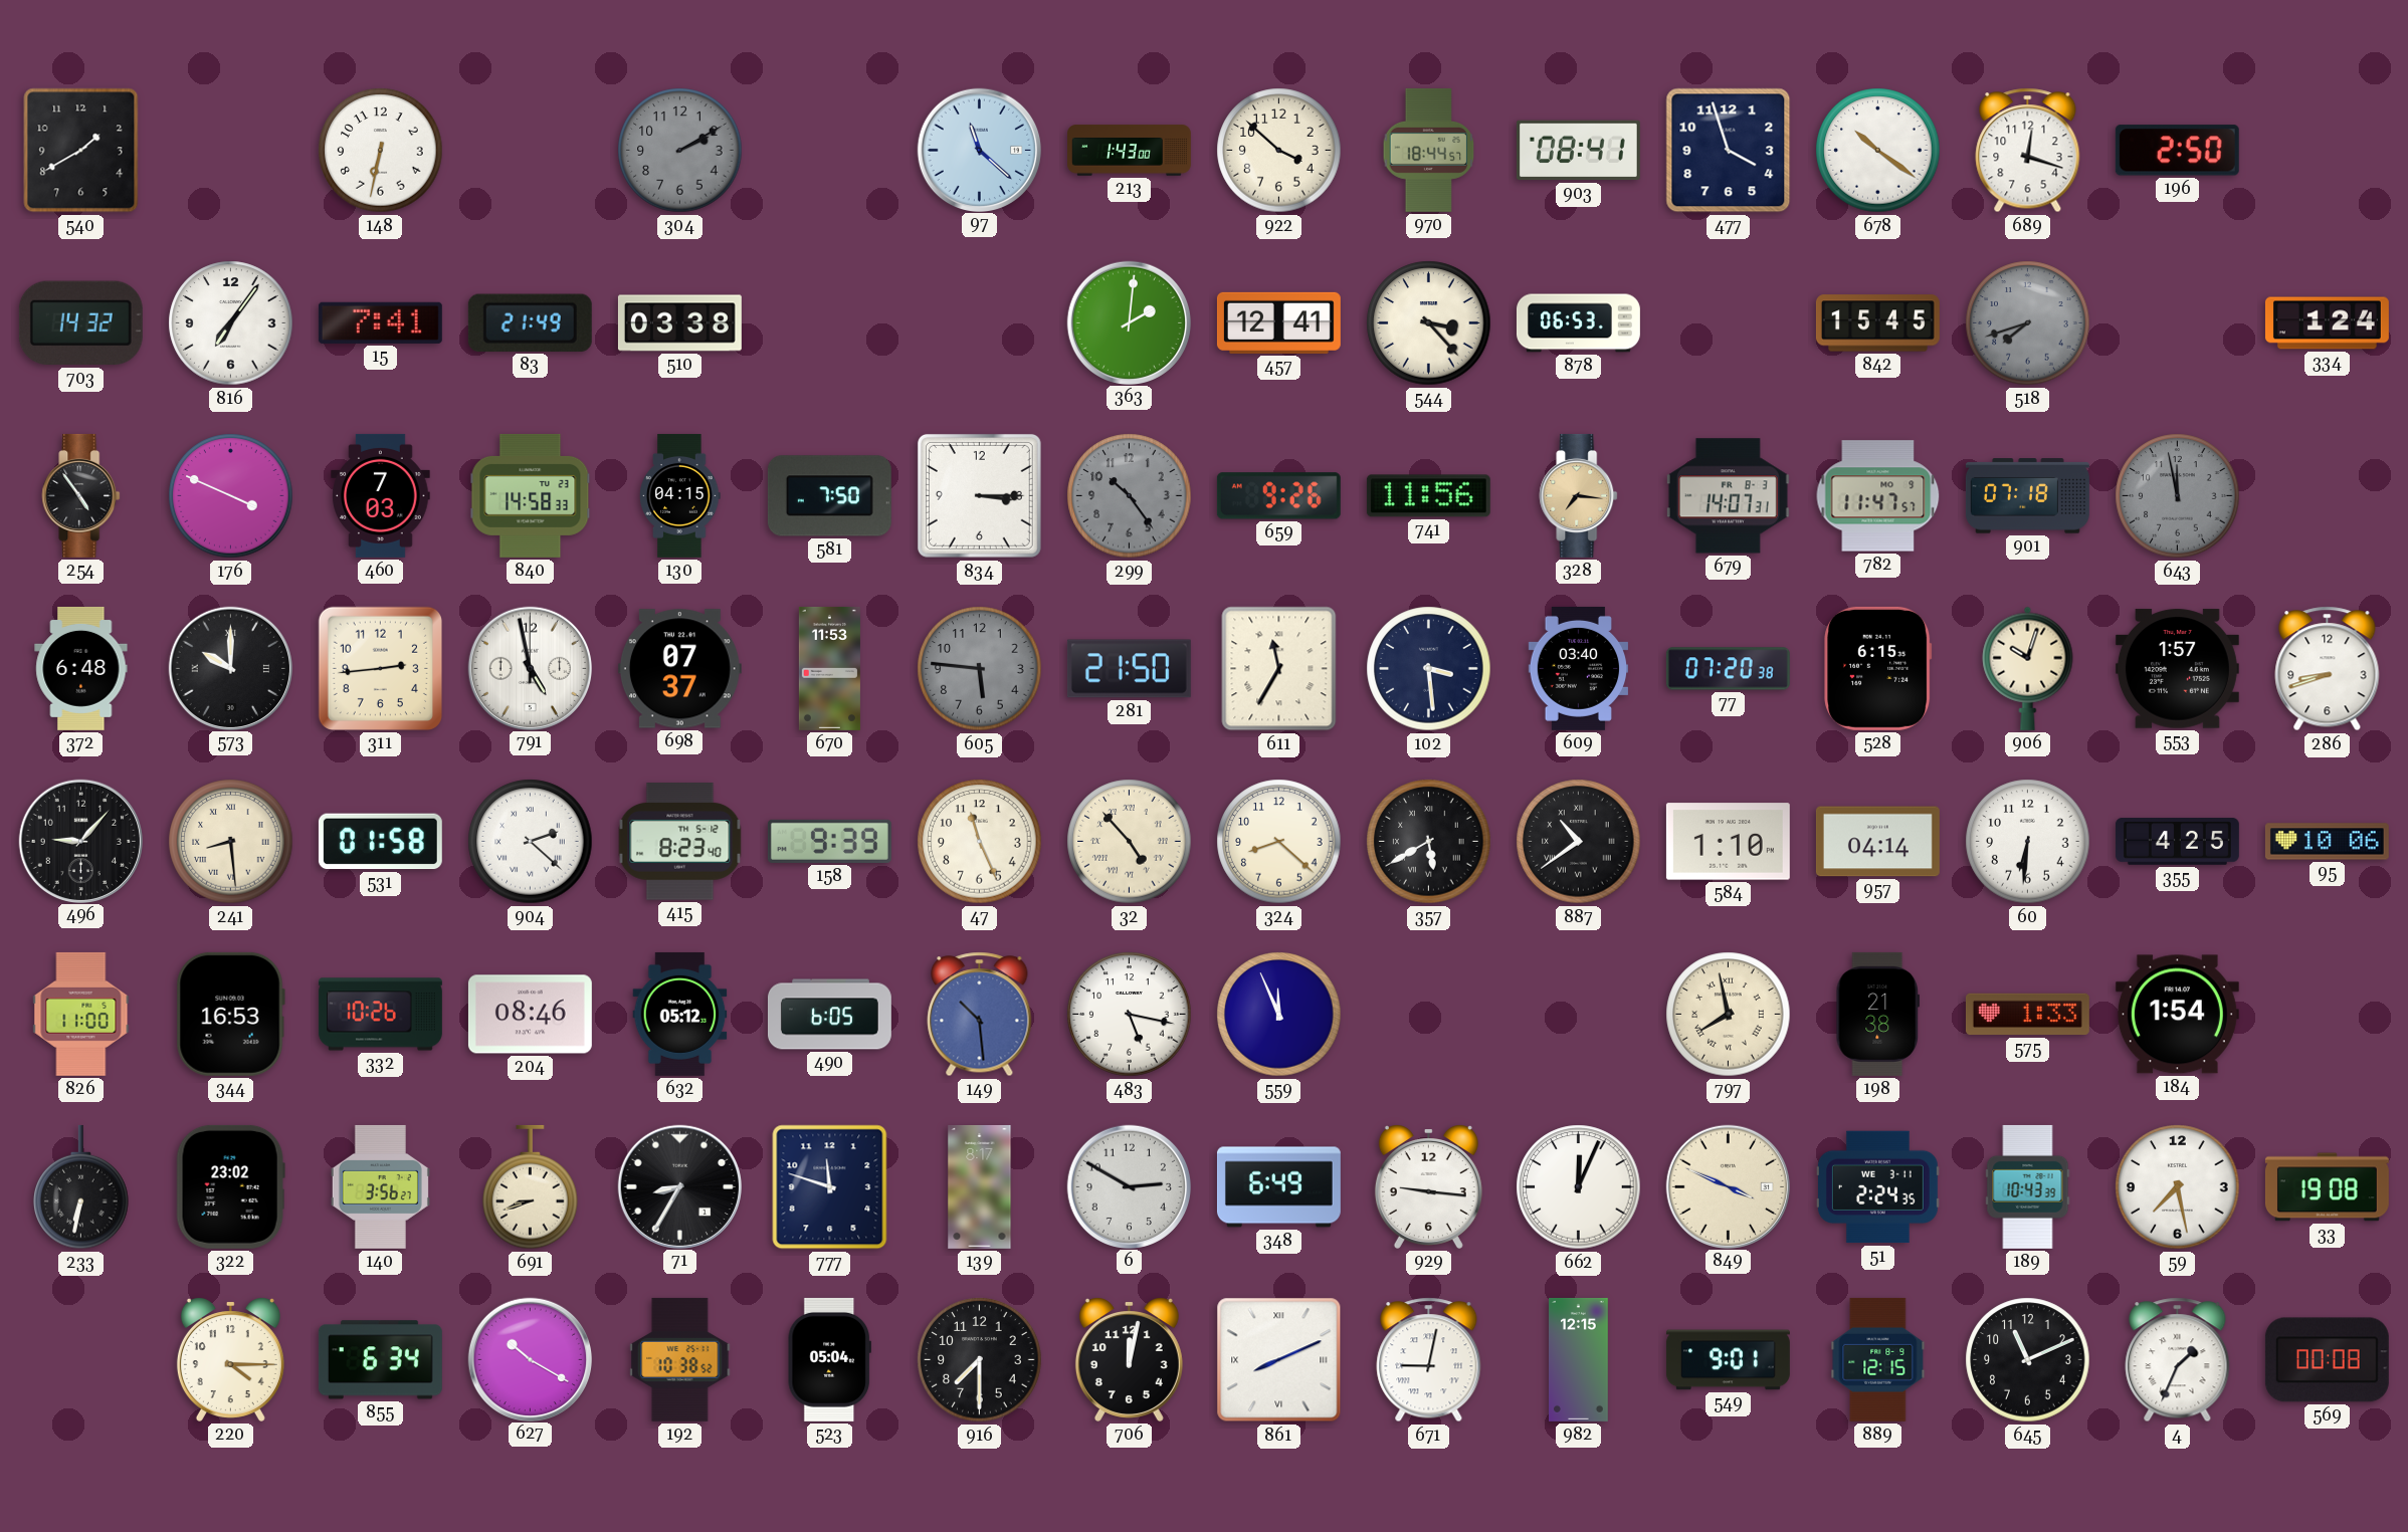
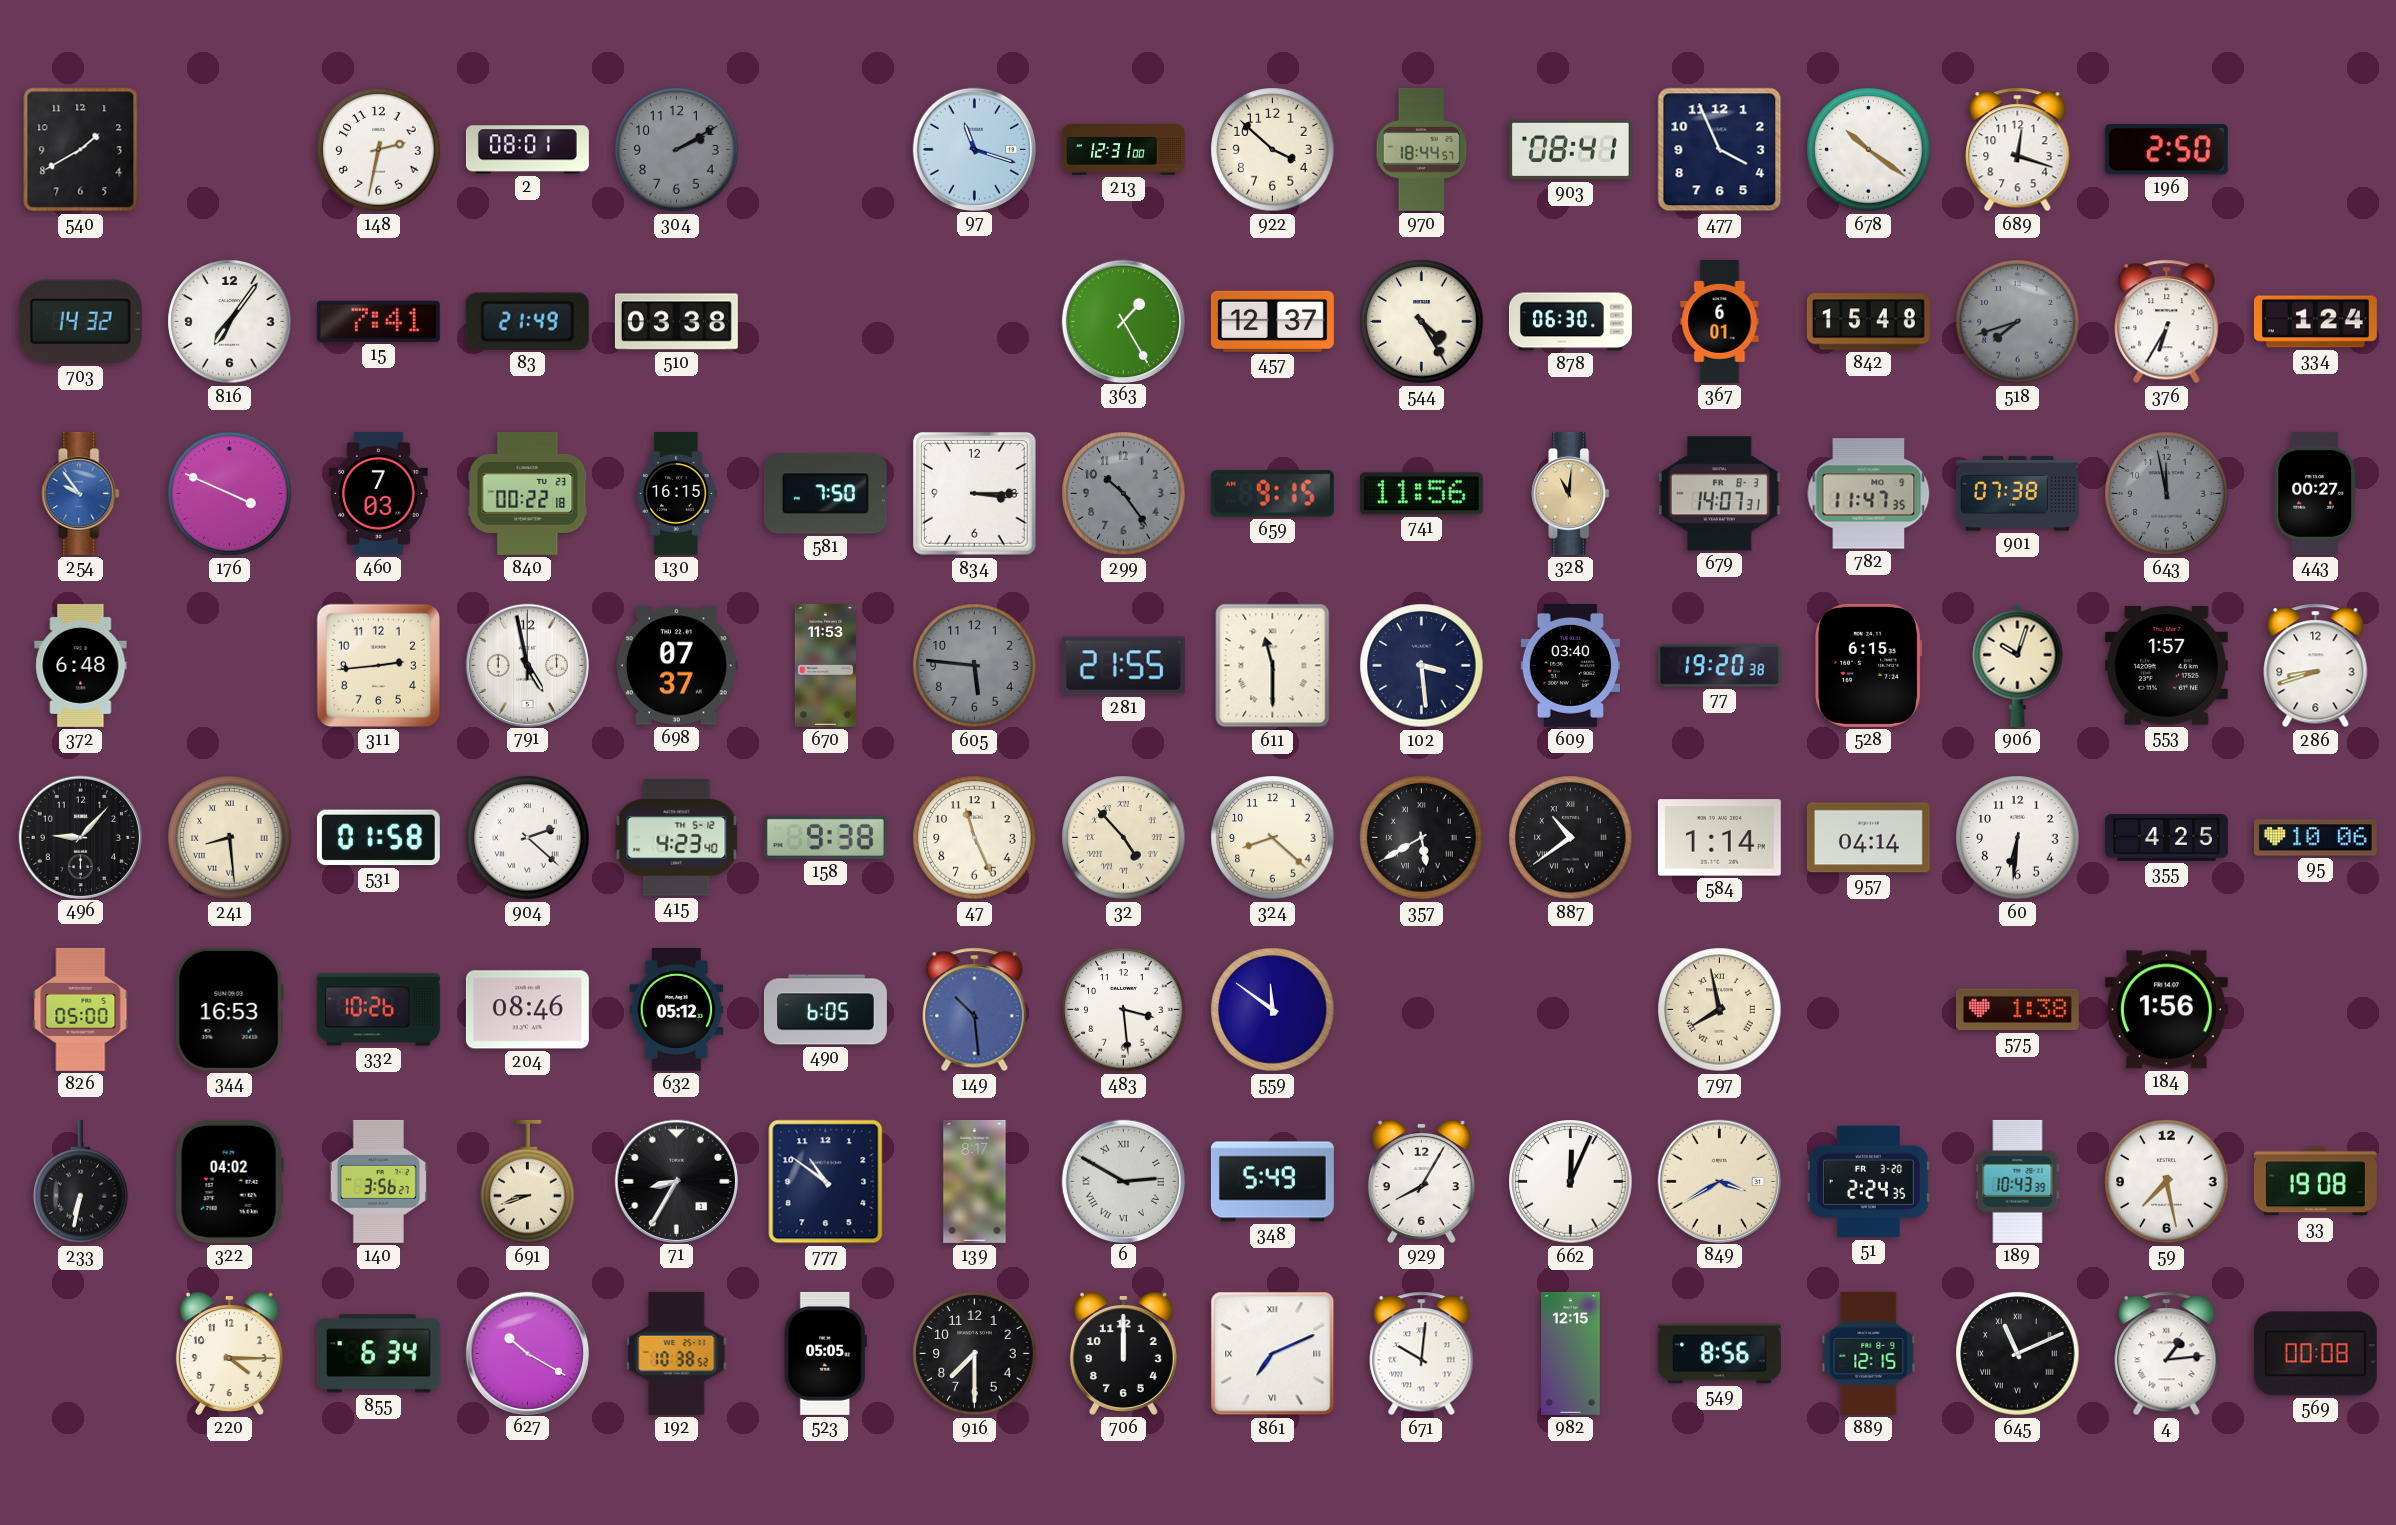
148: 6:32 -> 2:32
2: none -> 08:01
97: 11:22 -> 11:18
213: 1:43 -> 12:31
477: 3:57 -> 3:56
363: 2:01 -> 1:25
457: 12:41 -> 12:37
544: 3:23 -> 4:25
878: 06:53 -> 06:30
367: none -> 6:01
842: 15:45 -> 15:48
376: none -> 6:35
254: 4:54 -> 9:54
254 dial: black -> blue
840: 14:58 -> 00:22
130: 04:15 -> 16:15
659: 9:26 -> 9:15
328: 7:16 -> 11:01
782: 11:47:57 -> 11:47:35
901: 07:18 -> 07:38
443: none -> 00:27
573: 10:00 -> none
281: 21:50 -> 21:55
611: 11:35 -> 11:30
77: 07:20 -> 19:20
415: 8:23 -> 4:23
158: 9:39 -> 9:38
584: 1:10 -> 1:14
826: 11:00 -> 05:00
483: 5:17 -> 3:29
559: 11:56 -> 11:51
198: 21:38 -> none
575: 1:33 -> 1:38
184: 1:54 -> 1:56
322: 23:02 -> 04:02
777: 11:48 -> 10:51
6 numerals: Arabic -> Roman
348: 6:49 -> 5:49
929: 9:16 -> 8:05
849: 3:49 -> 3:40
51 date: WE 3-11 -> FR 3-20
523: 05:04 -> 05:05
706: 12:02 -> 12:00
861: 8:11 -> 7:11
671: 9:02 -> 10:01
549: 9:01 -> 8:56
645 numerals: Arabic -> Roman
4: 1:34 -> 1:14
